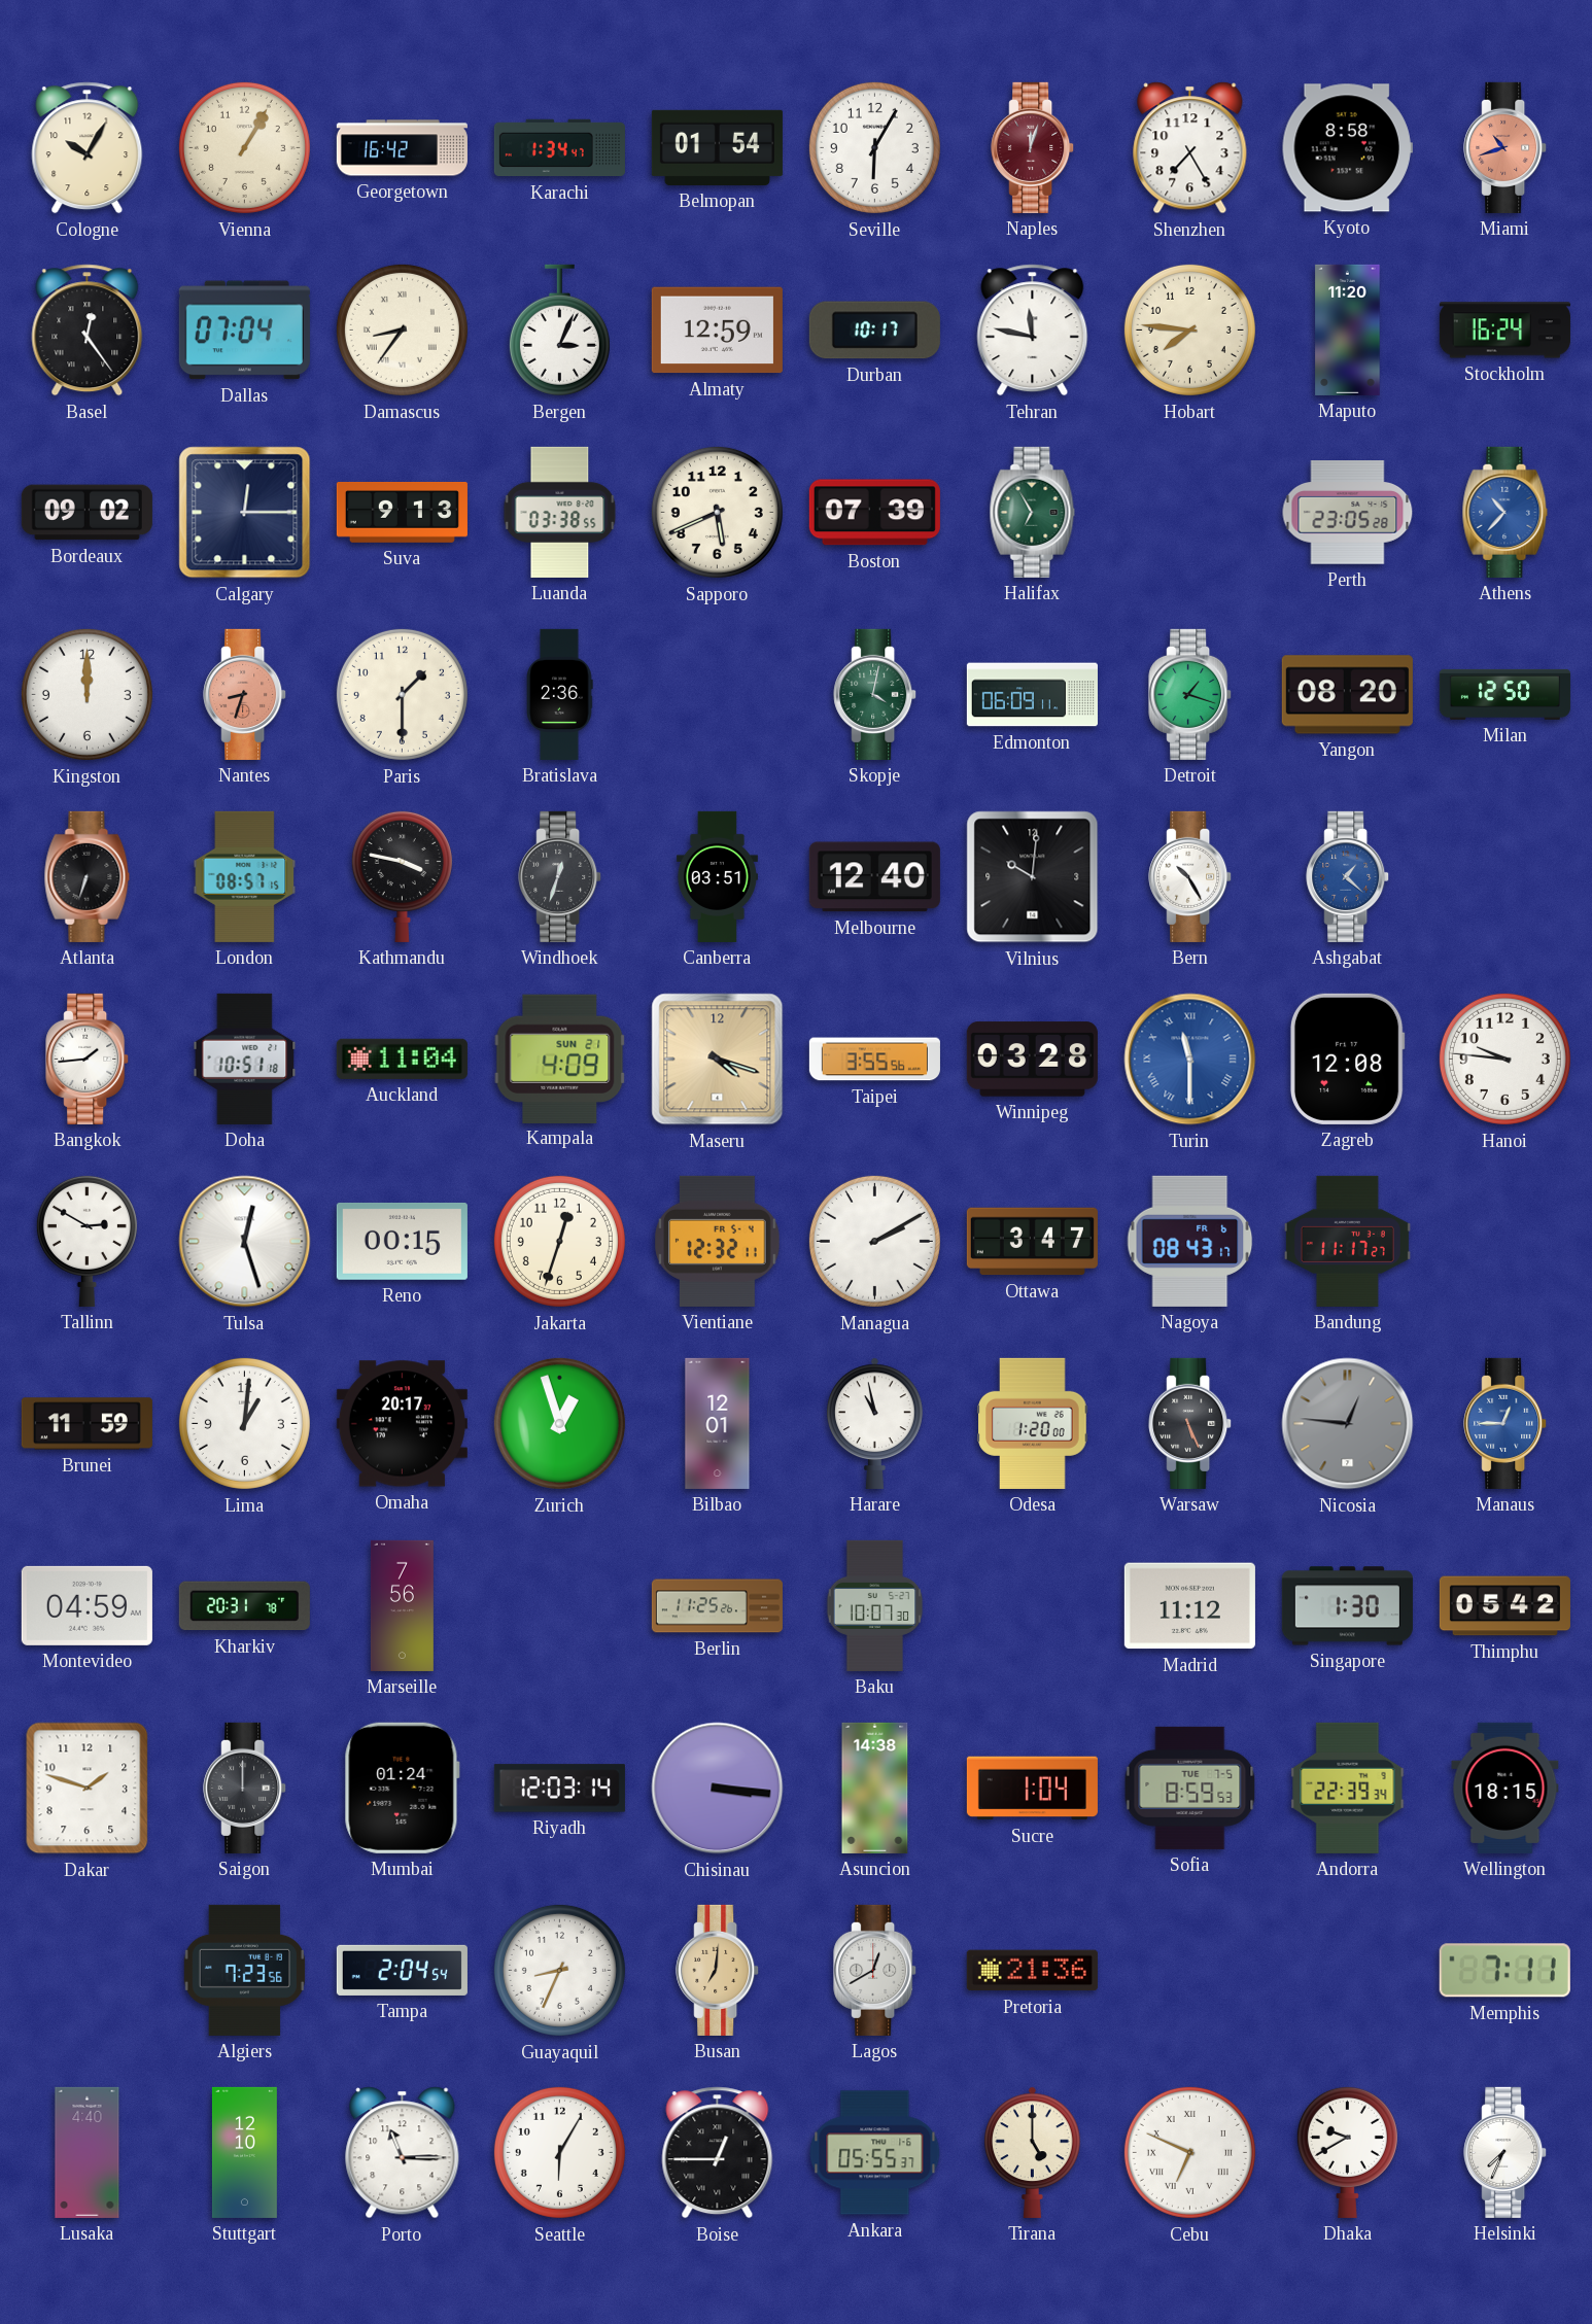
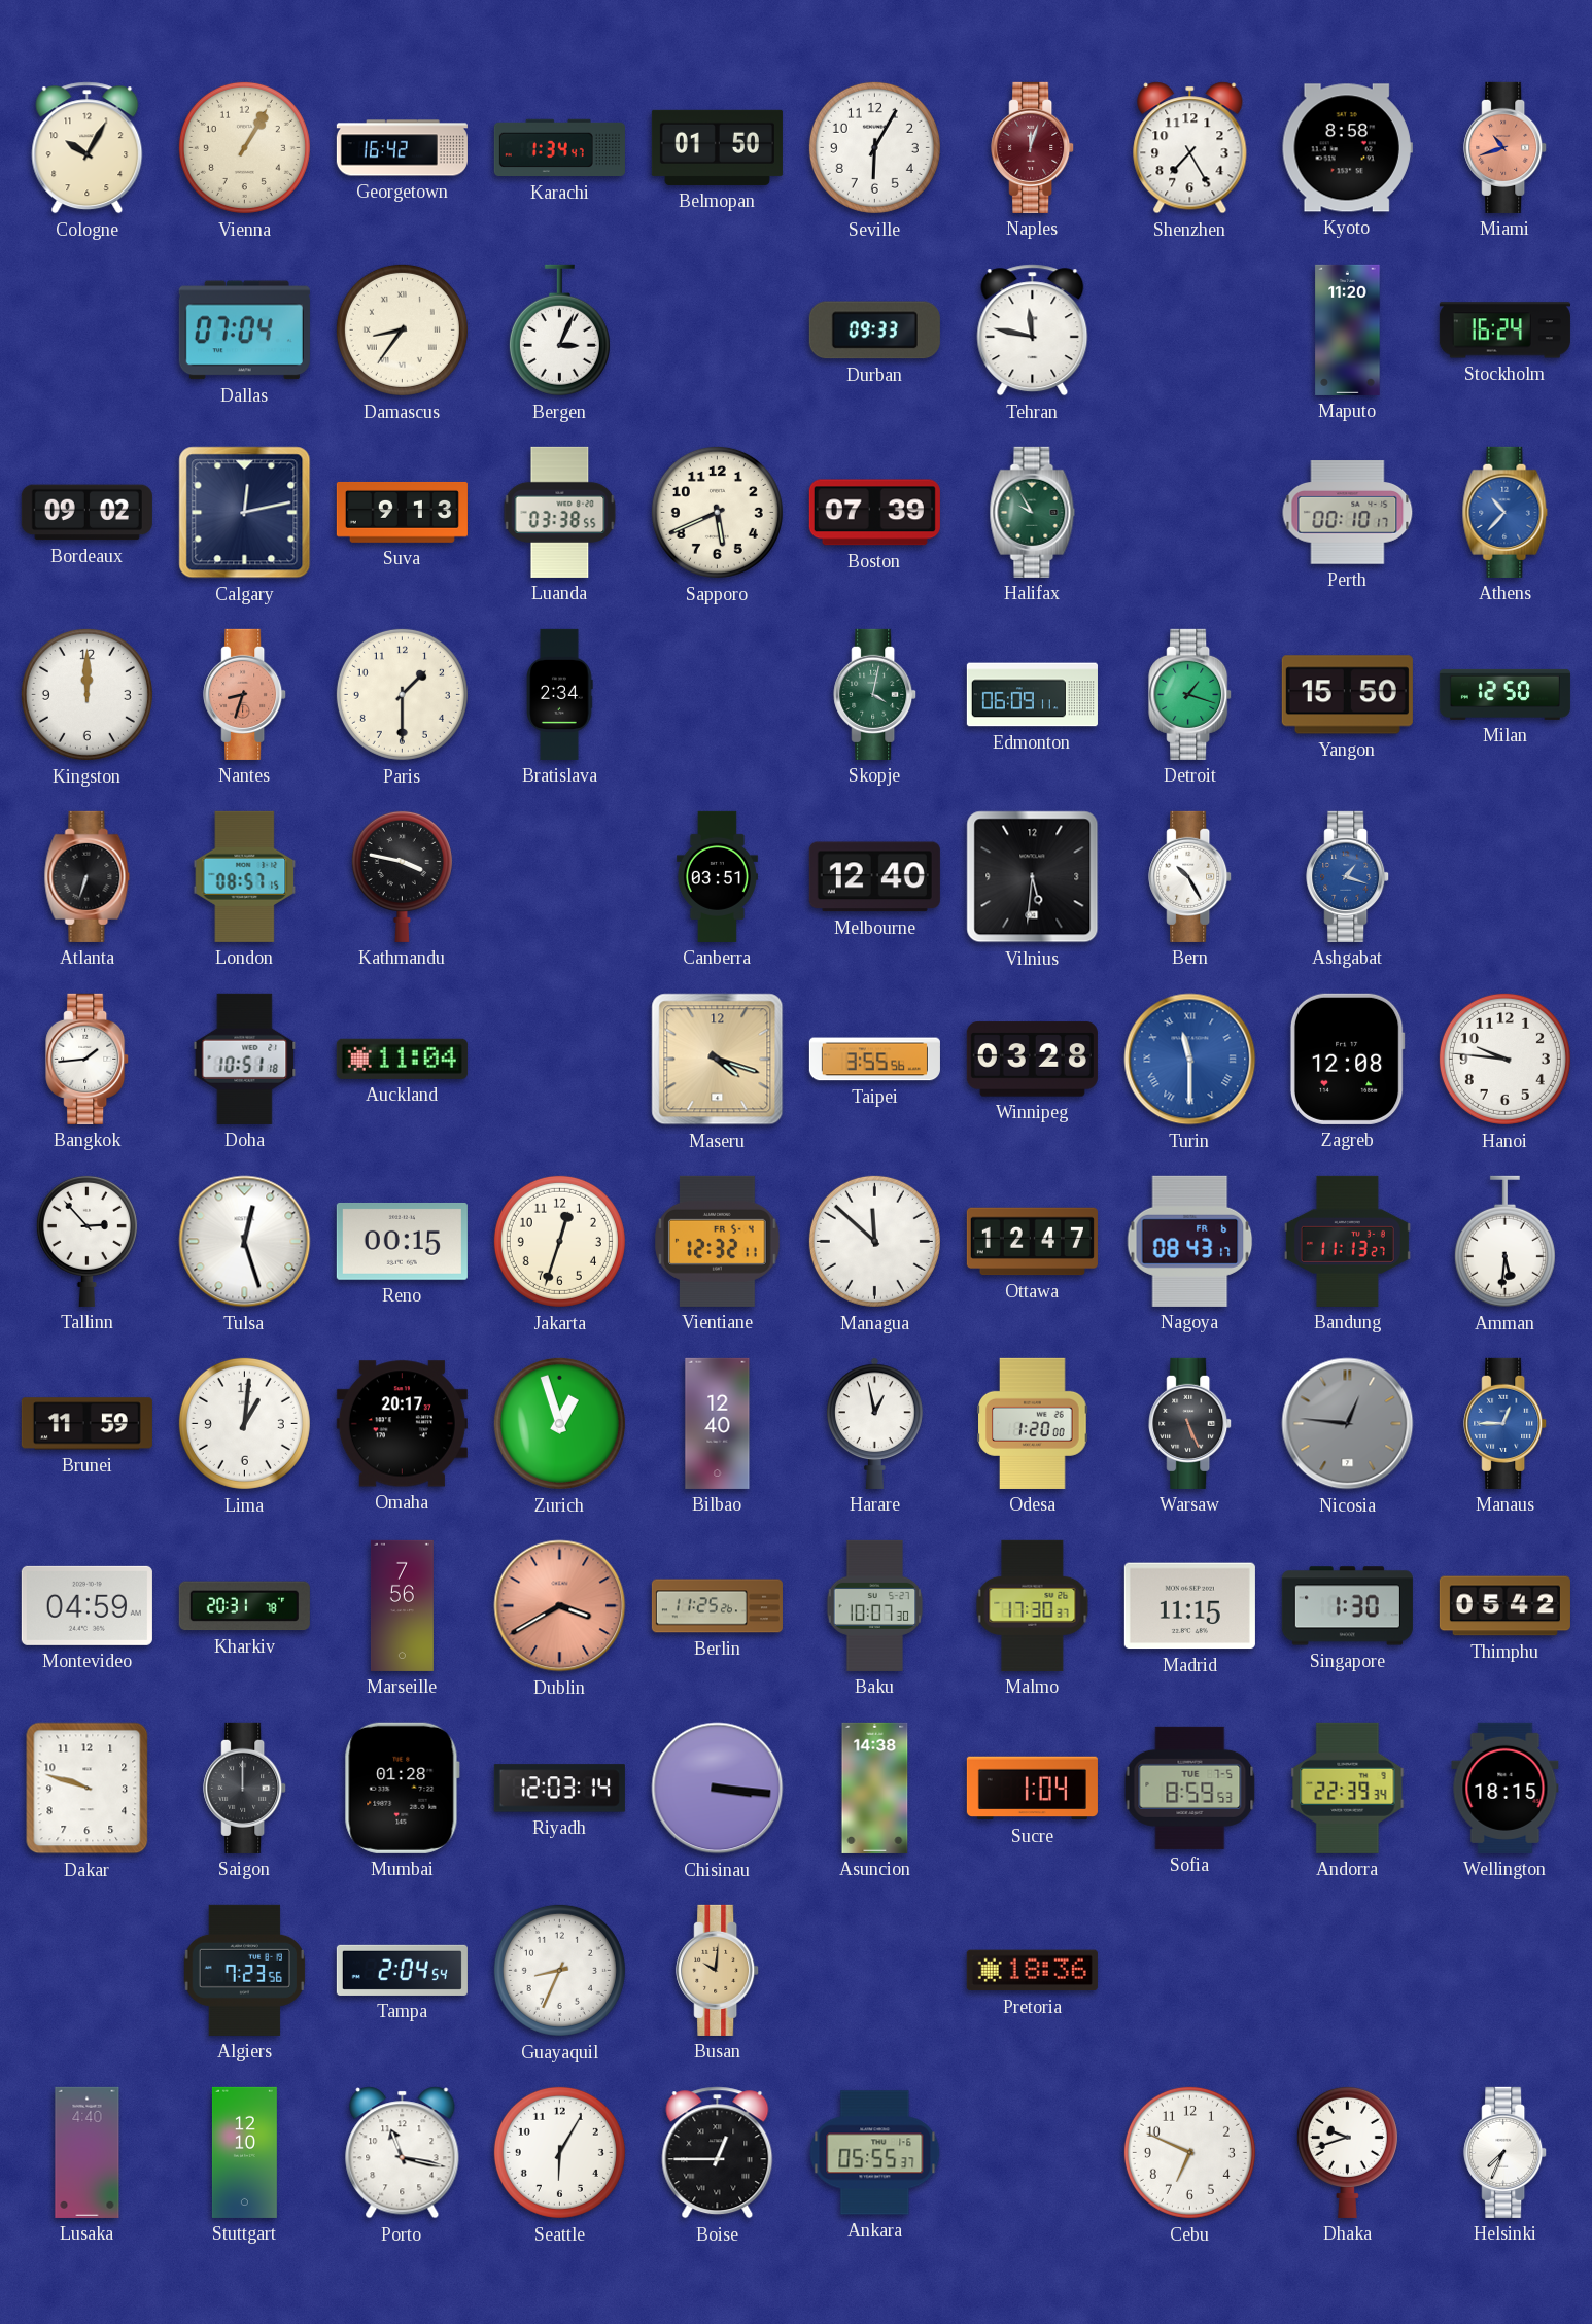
Belmopan: 01:54 -> 01:50
Basel: 12:24 -> none
Almaty: 12:59 -> none
Durban: 10:17 -> 09:33
Hobart: 7:46 -> none
Calgary: 12:15 -> 12:13
Halifax: 6:55 -> 9:55
Perth: 23:05 -> 00:10
Bratislava: 2:36 -> 2:34
Yangon: 08:20 -> 15:50
Windhoek: 12:33 -> none
Vilnius: 10:01 -> 5:31
Ashgabat: 1:22 -> 1:18
Kampala: 4:09 -> none
Tallinn: 2:50 -> 2:53
Managua: 2:10 -> 11:52
Ottawa: 3:47 -> 12:47
Bandung: 11:17 -> 11:13
Amman: none -> 5:31
Bilbao: 12:01 -> 12:40
Harare: 10:58 -> 12:58
Dublin: none -> 3:40
Malmo: none -> 17:30
Madrid: 11:12 -> 11:15
Dakar: 1:48 -> 9:48
Mumbai: 01:24 -> 01:28
Busan: 7:01 -> 10:01
Lagos: 12:40 -> none
Pretoria: 21:36 -> 18:36
Memphis: 7:11 -> none
Porto: 11:15 -> 11:17
Tirana: 5:00 -> none
Cebu numerals: Roman -> Arabic
Dhaka: 9:40 -> 9:42
